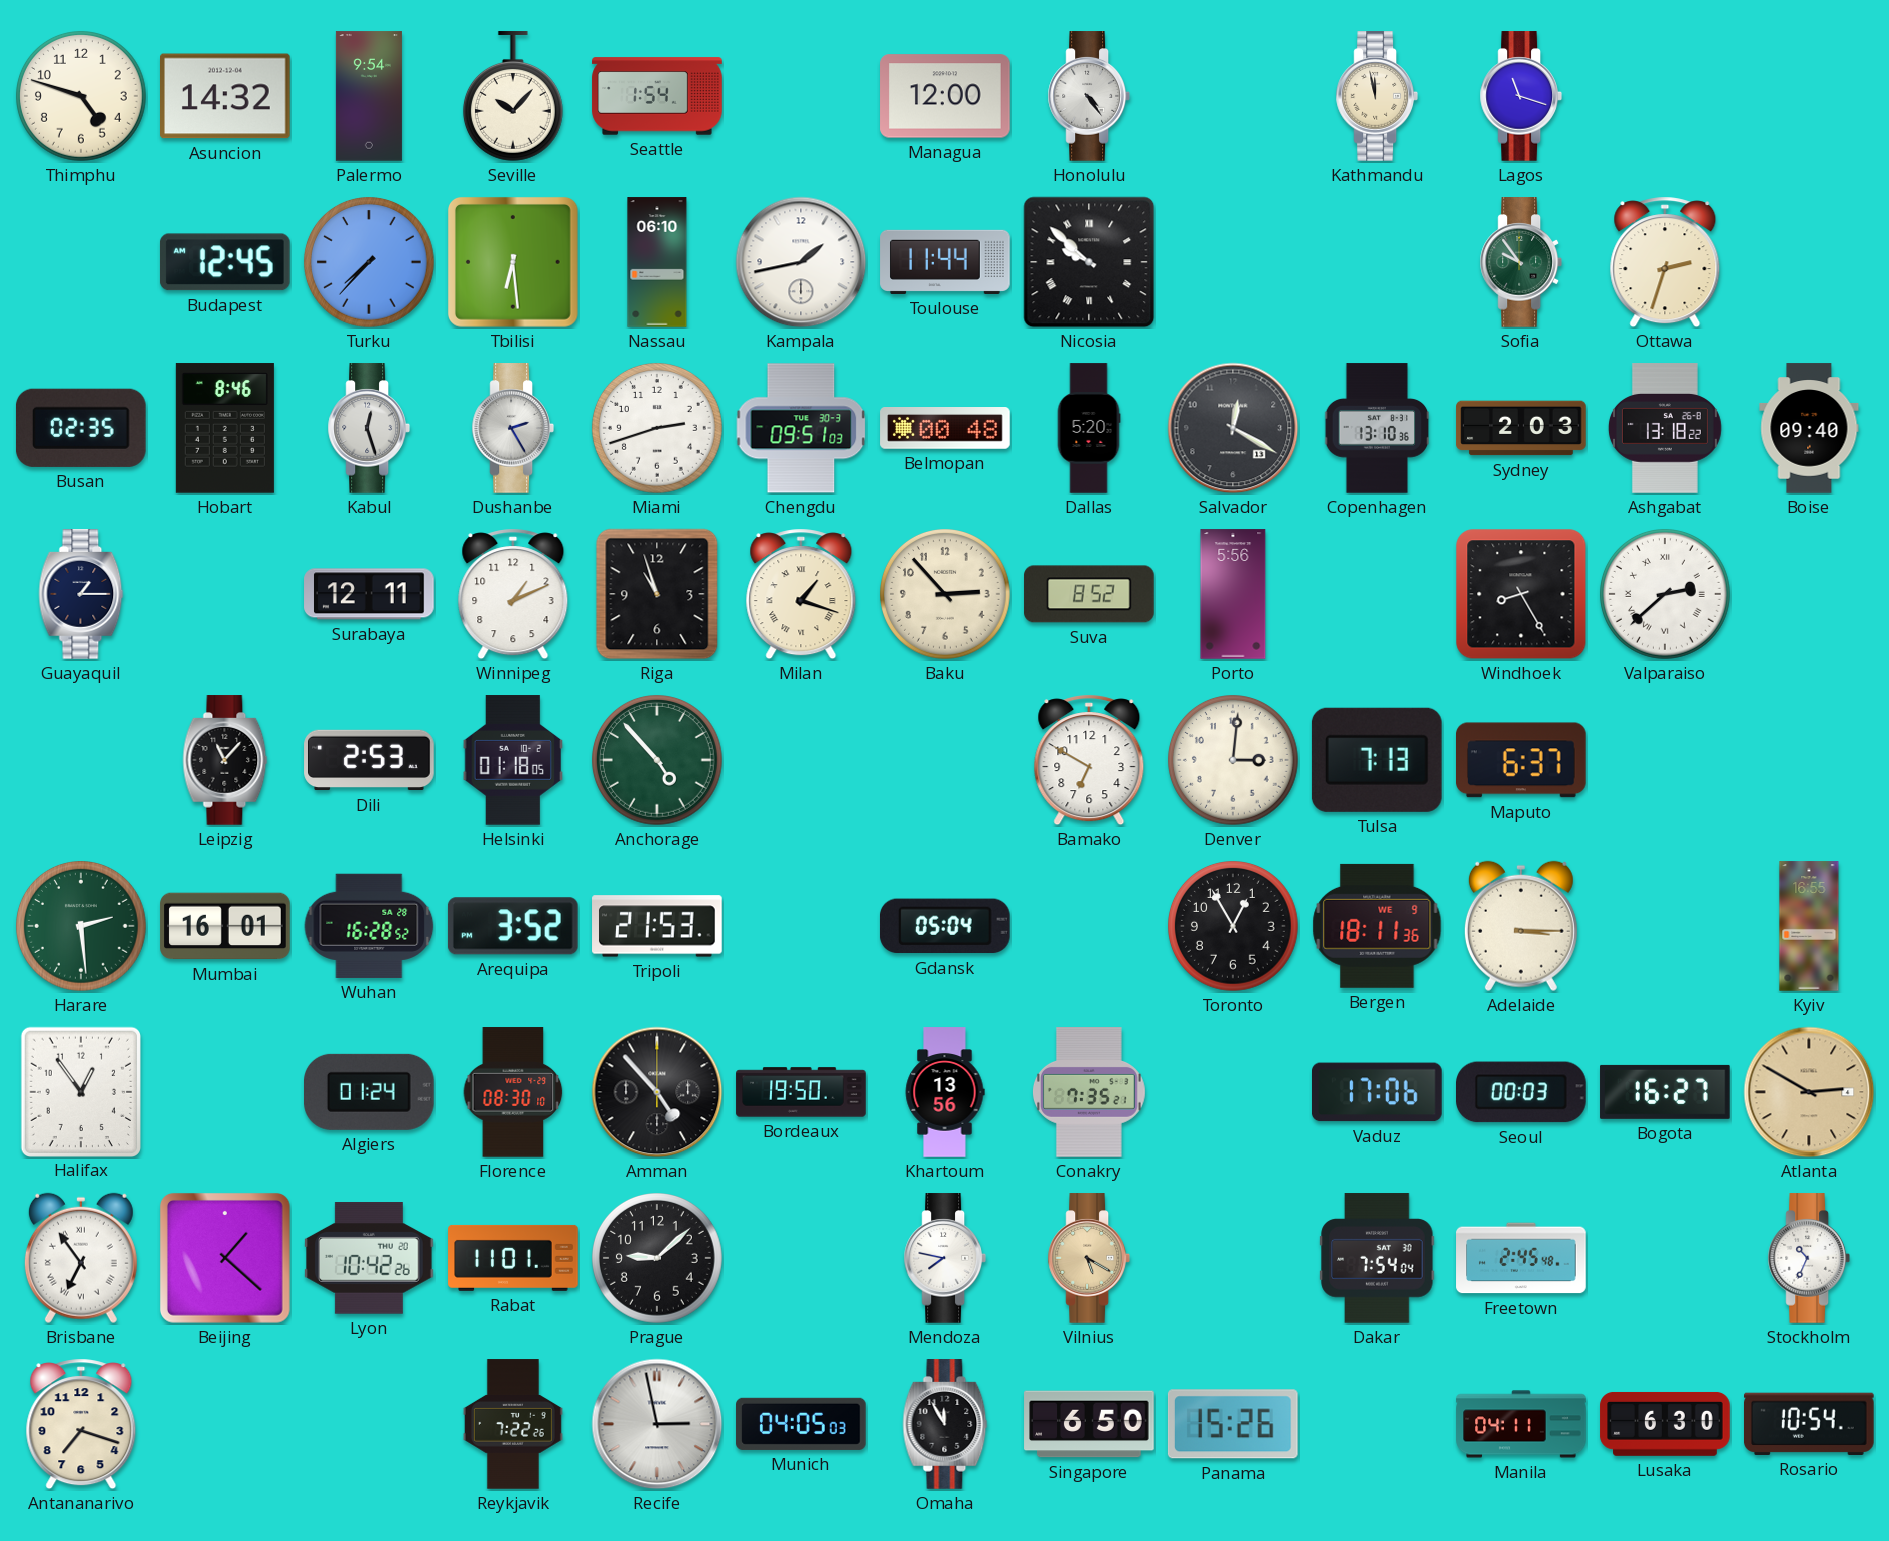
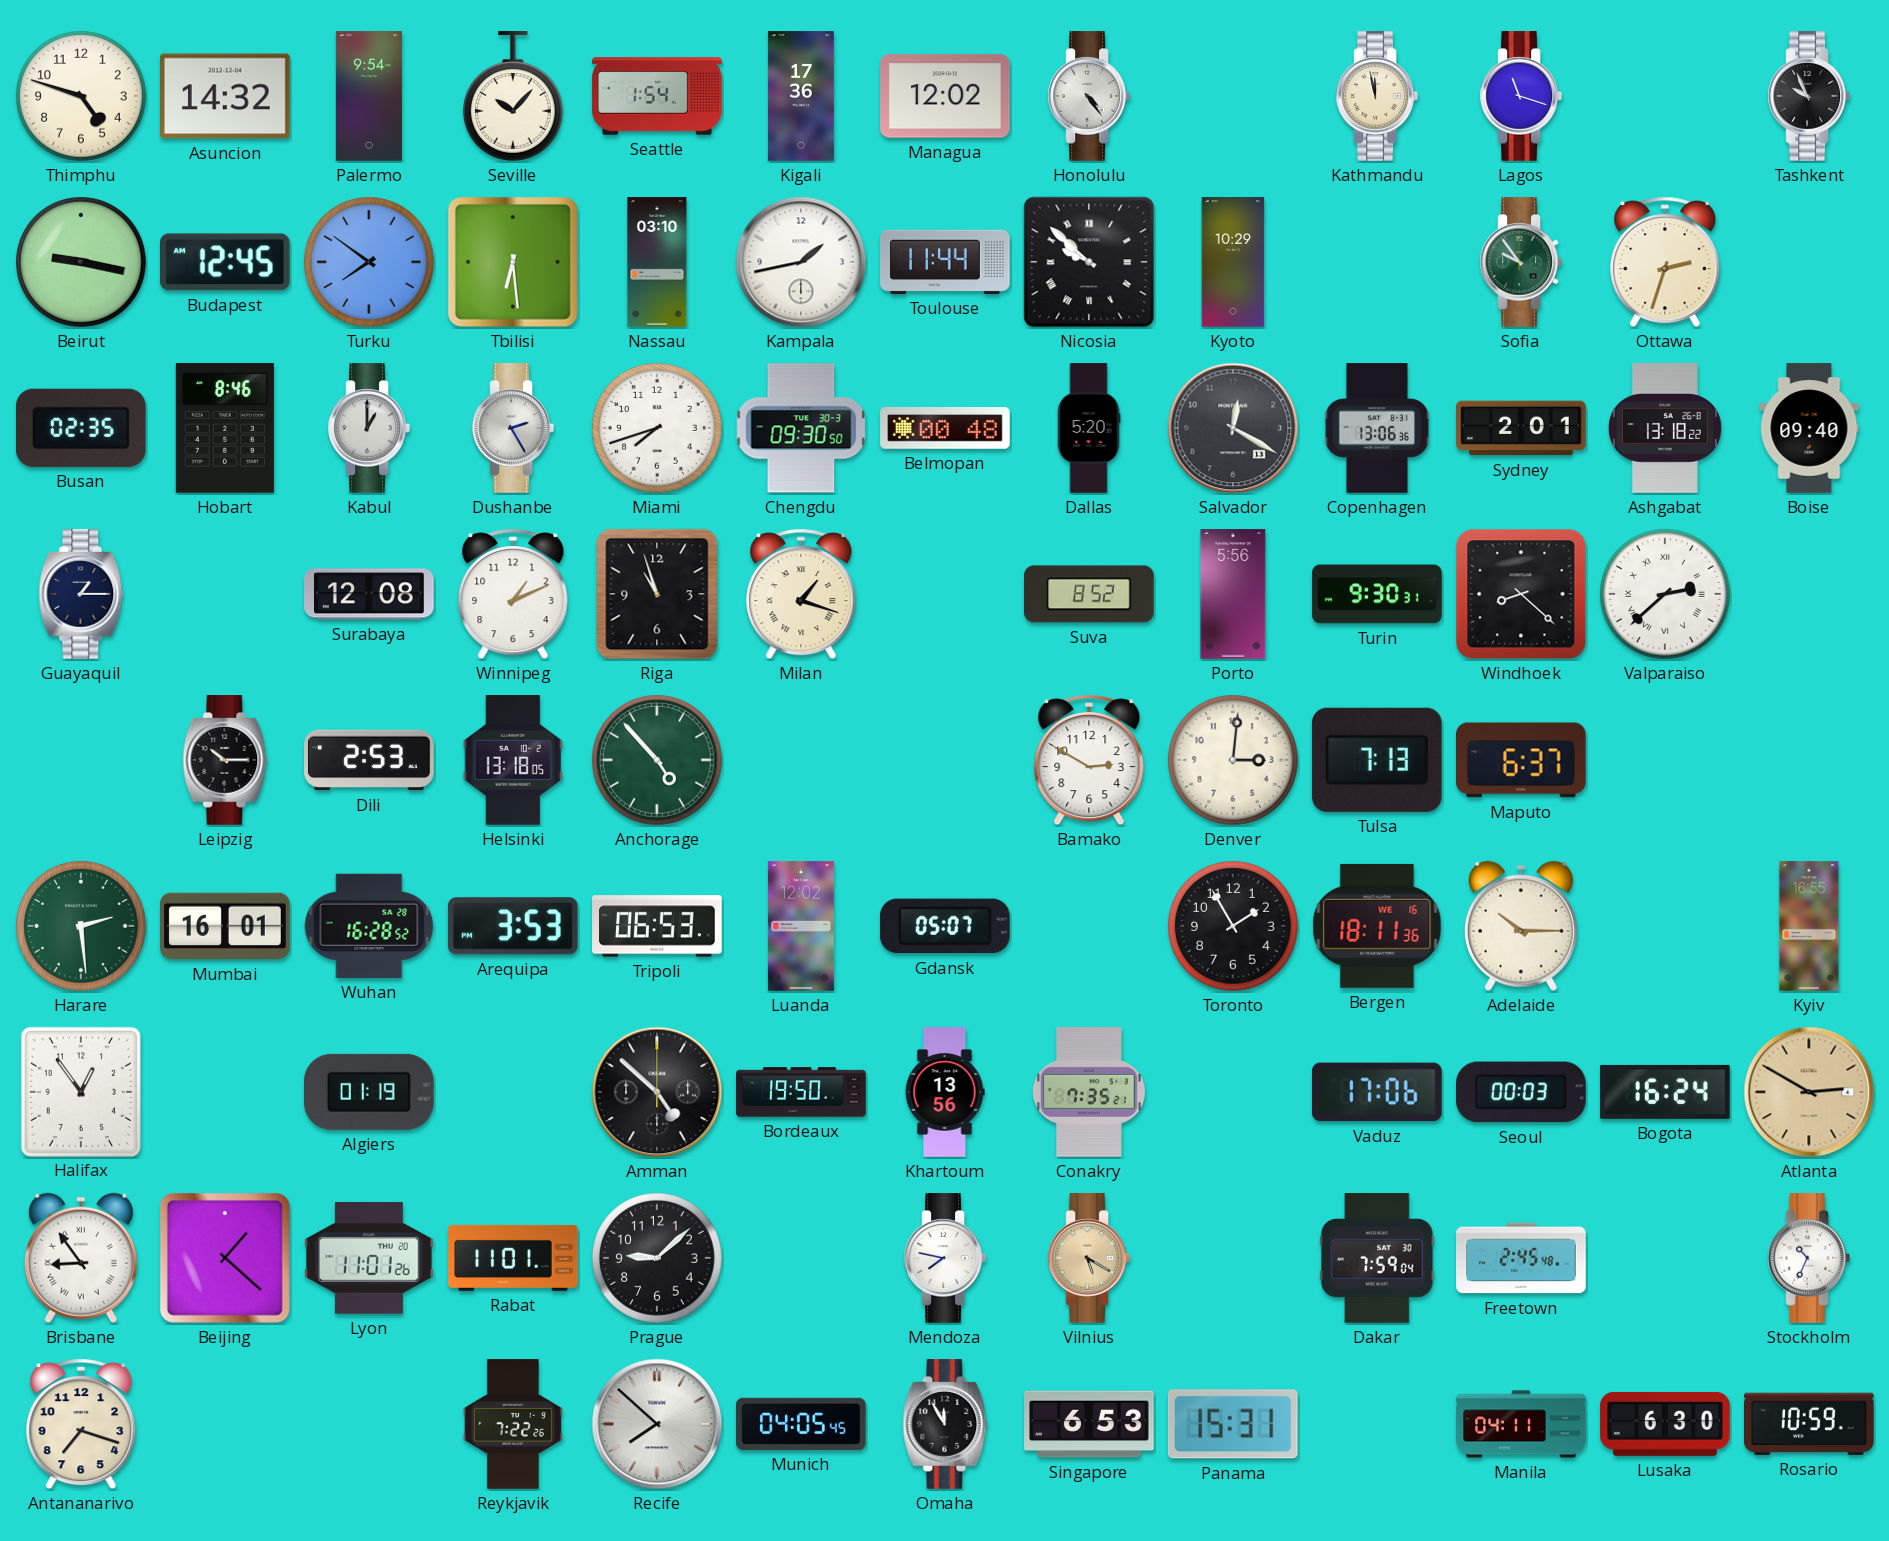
Kigali: none -> 17:36
Managua: 12:00 -> 12:02
Tashkent: none -> 9:56
Beirut: none -> 9:17
Turku: 7:37 -> 7:51
Nassau: 06:10 -> 03:10
Kyoto: none -> 10:29
Kabul: 12:27 -> 1:00
Miami: 2:42 -> 7:42
Chengdu: 09:51 -> 09:30
Copenhagen: 13:10 -> 13:06
Sydney: 2:03 -> 2:01
Surabaya: 12:11 -> 12:08
Baku: 2:53 -> none
Turin: none -> 9:30
Windhoek: 8:25 -> 8:22
Leipzig: 11:07 -> 10:15
Helsinki: 01:18 -> 13:18
Bamako: 6:50 -> 2:50
Arequipa: 3:52 -> 3:53
Tripoli: 21:53 -> 06:53
Luanda: none -> 12:02
Gdansk: 05:04 -> 05:07
Toronto: 12:55 -> 1:55
Bergen date: WE 9 -> WE 16
Adelaide: 3:15 -> 10:15
Algiers: 01:24 -> 01:19
Florence: 08:30 -> none
Amman: 4:53 -> 4:52
Bogota: 16:27 -> 16:24
Brisbane: 6:54 -> 8:54
Lyon: 10:42 -> 11:01
Dakar: 7:54 -> 7:59
Recife: 2:58 -> 7:52
Munich: 04:05:03 -> 04:05:45
Singapore: 6:50 -> 6:53
Panama: 15:26 -> 15:31
Rosario: 10:54 -> 10:59
